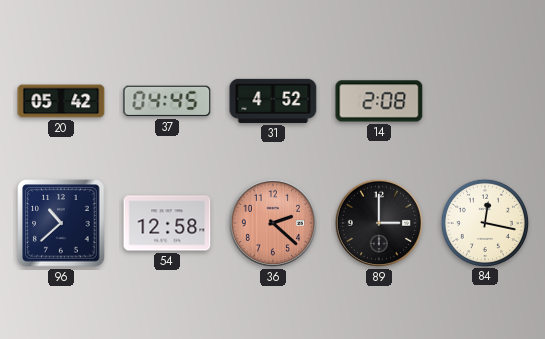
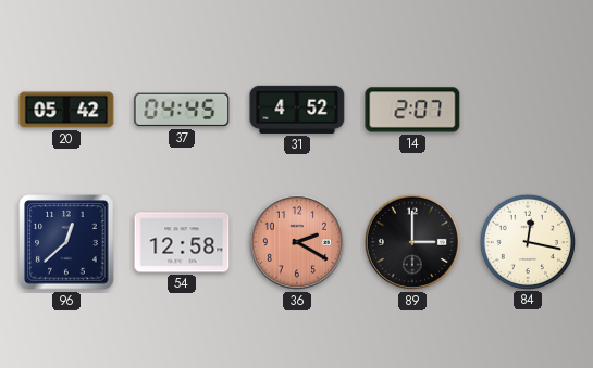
14: 2:08 -> 2:07
96: 10:38 -> 12:38
36: 2:22 -> 2:20
